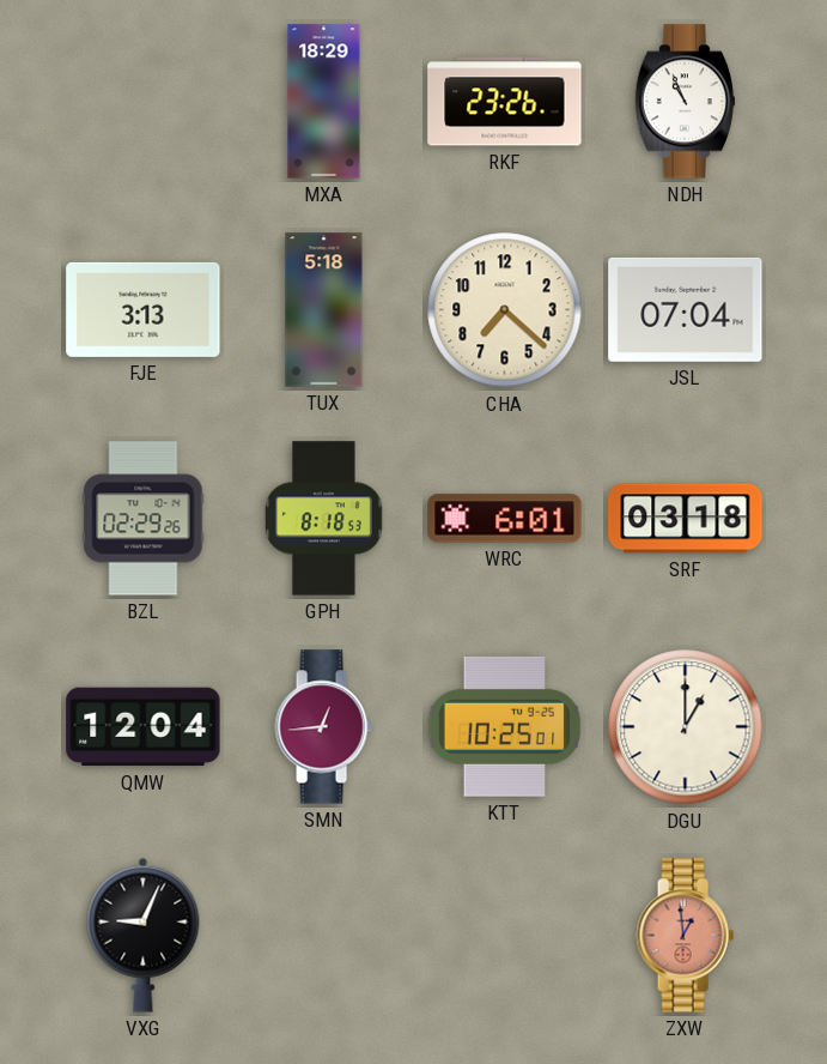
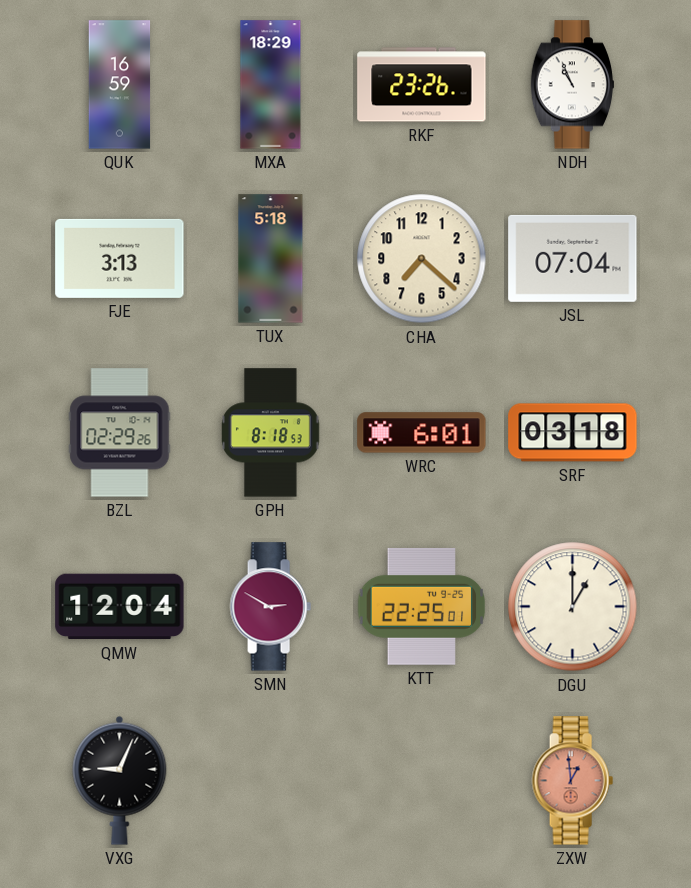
QUK: none -> 16:59
SMN: 12:44 -> 2:50
KTT: 10:25 -> 22:25
